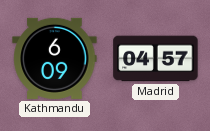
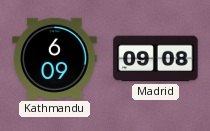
Madrid: 04:57 -> 09:08
